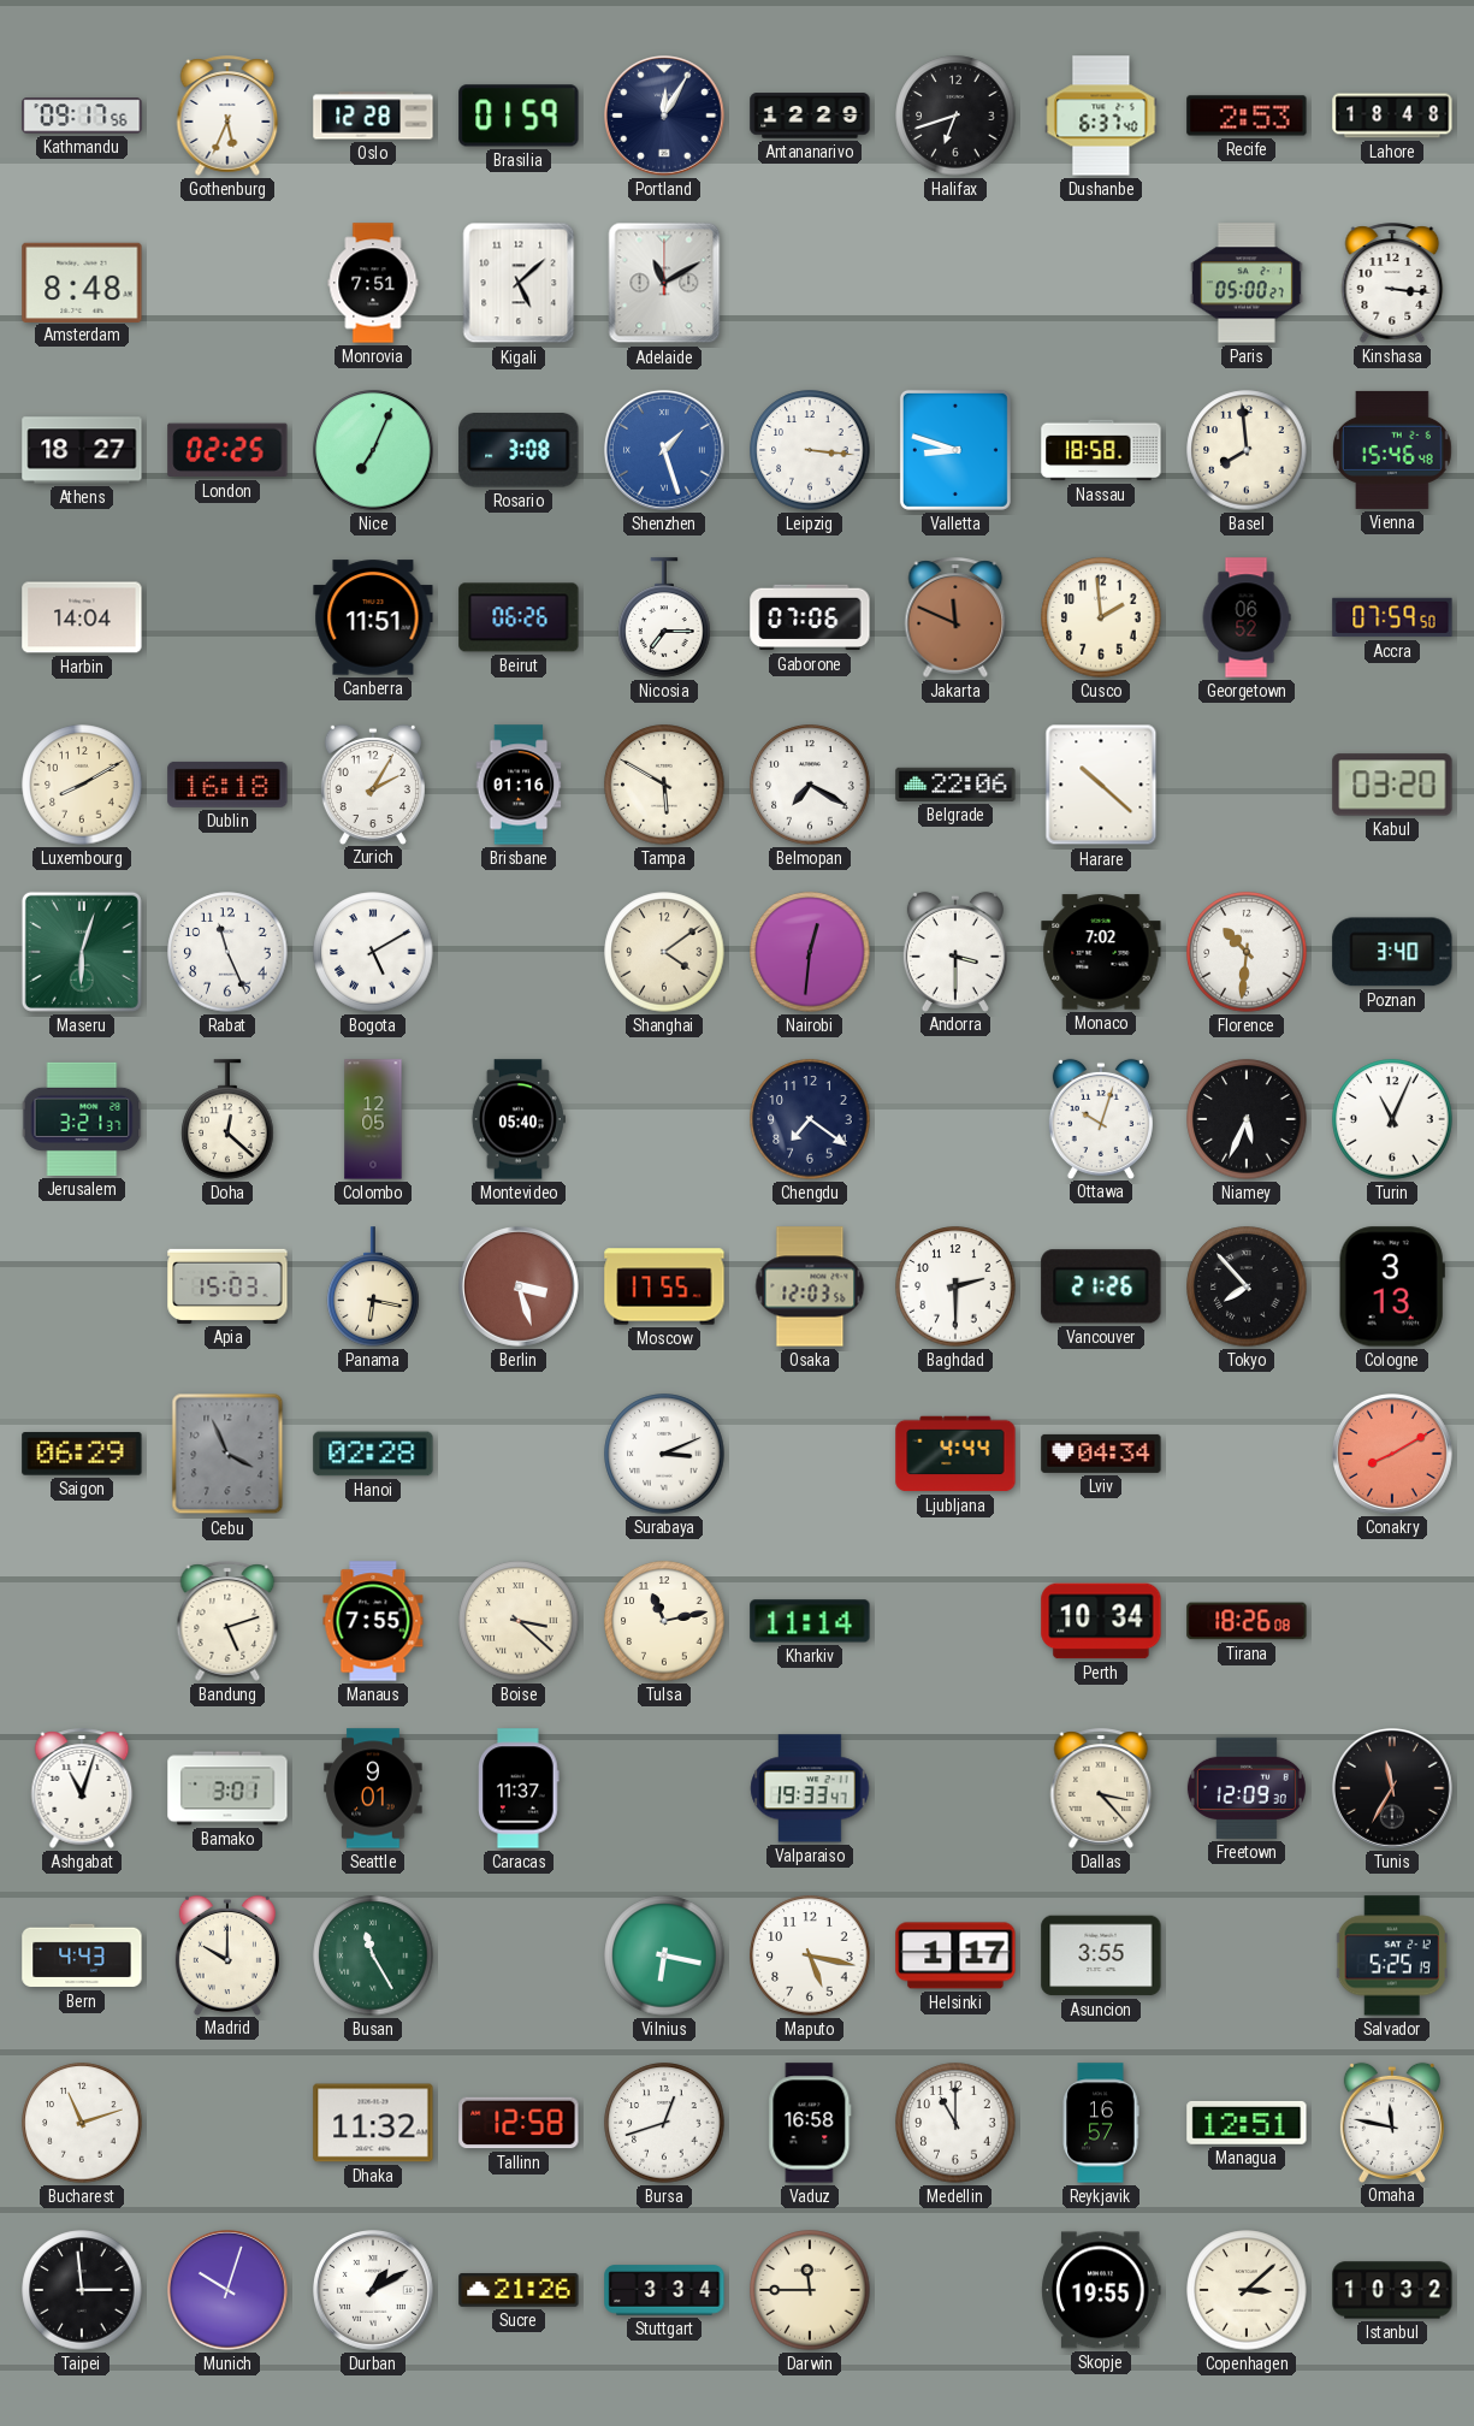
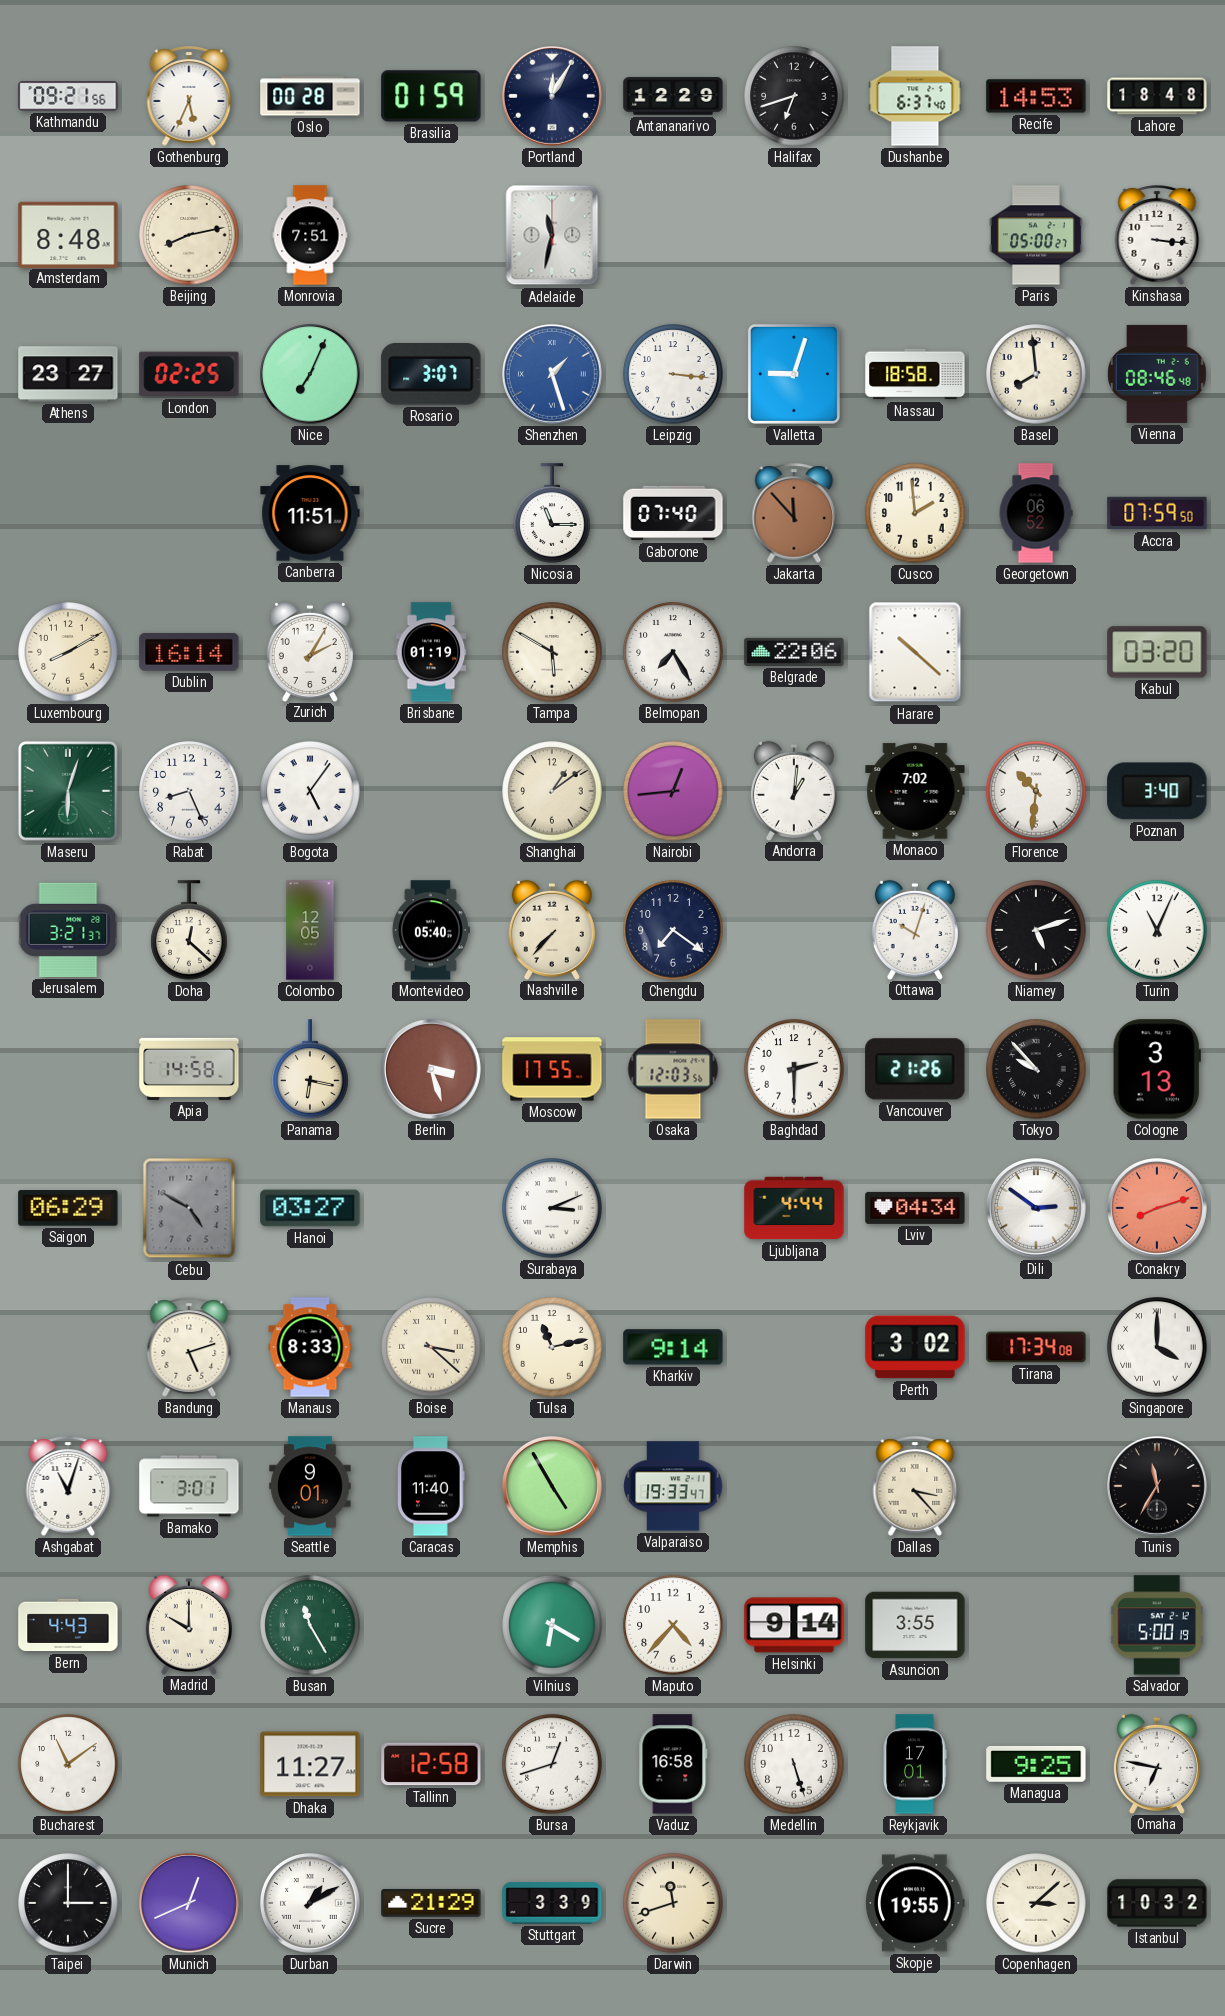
Kathmandu: 09:17 -> 09:21
Oslo: 12:28 -> 00:28
Recife: 2:53 -> 14:53
Beijing: none -> 8:13
Kigali: 5:08 -> none
Adelaide: 11:10 -> 11:32
Athens: 18:27 -> 23:27
Rosario: 3:08 -> 3:07
Valletta: 8:48 -> 9:03
Vienna: 15:46 -> 08:46
Harbin: 14:04 -> none
Beirut: 06:26 -> none
Nicosia: 7:15 -> 11:15
Gaborone: 07:06 -> 07:40
Jakarta: 11:49 -> 11:53
Dublin: 16:18 -> 16:14
Brisbane: 01:16 -> 01:19
Belmopan: 7:20 -> 7:25
Rabat: 11:26 -> 8:26
Bogota: 5:10 -> 5:06
Shanghai: 4:09 -> 1:09
Nairobi: 12:31 -> 12:44
Andorra: 3:30 -> 1:01
Nashville: none -> 7:37
Niamey: 5:34 -> 5:12
Apia: 15:03 -> 14:58
Tokyo: 7:53 -> 9:53
Cebu: 3:56 -> 4:50
Hanoi: 02:28 -> 03:27
Dili: none -> 2:51
Conakry: 8:10 -> 8:12
Manaus: 7:55 -> 8:33
Kharkiv: 11:14 -> 9:14
Perth: 10:34 -> 3:02
Tirana: 18:26 -> 17:34
Singapore: none -> 4:00
Caracas: 11:37 -> 11:40
Memphis: none -> 4:55
Freetown: 12:09 -> none
Vilnius: 6:17 -> 6:20
Maputo: 5:17 -> 4:37
Helsinki: 1:17 -> 9:14
Salvador: 5:25 -> 5:00
Bucharest: 11:12 -> 11:09
Dhaka: 11:32 -> 11:27
Medellin: 11:00 -> 5:27
Reykjavik: 16:57 -> 17:01
Managua: 12:51 -> 9:25
Omaha: 11:47 -> 6:47
Taipei: 2:59 -> 3:00
Munich: 10:03 -> 12:41
Sucre: 21:26 -> 21:29
Stuttgart: 3:34 -> 3:39
Darwin: 11:45 -> 11:42
